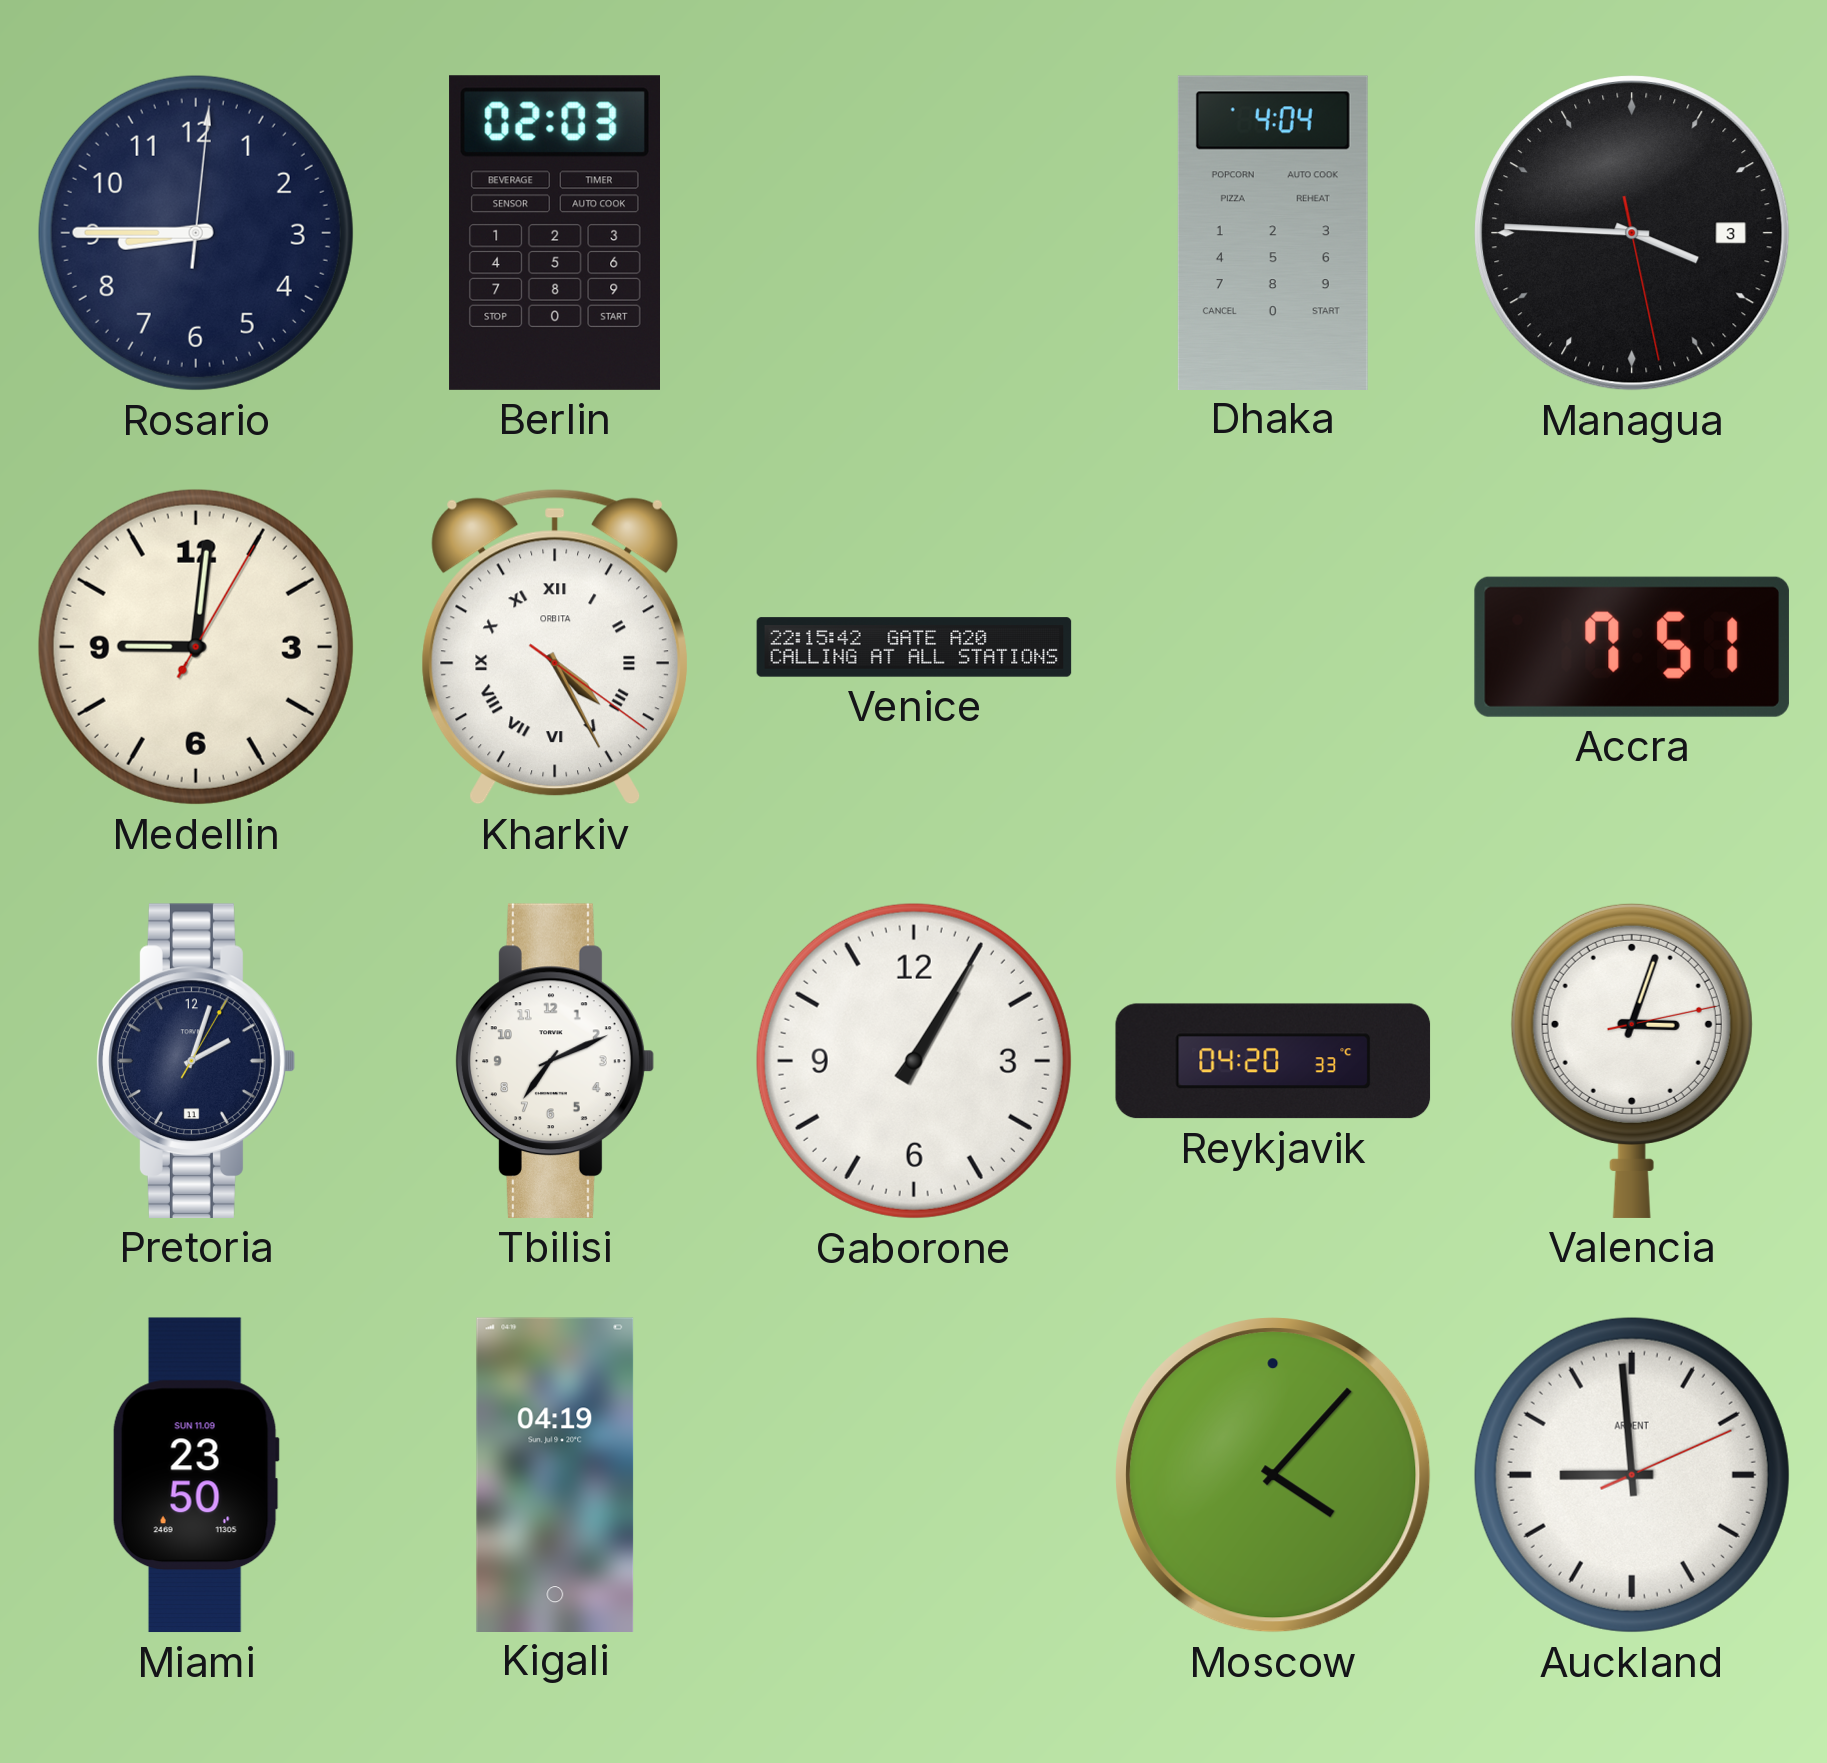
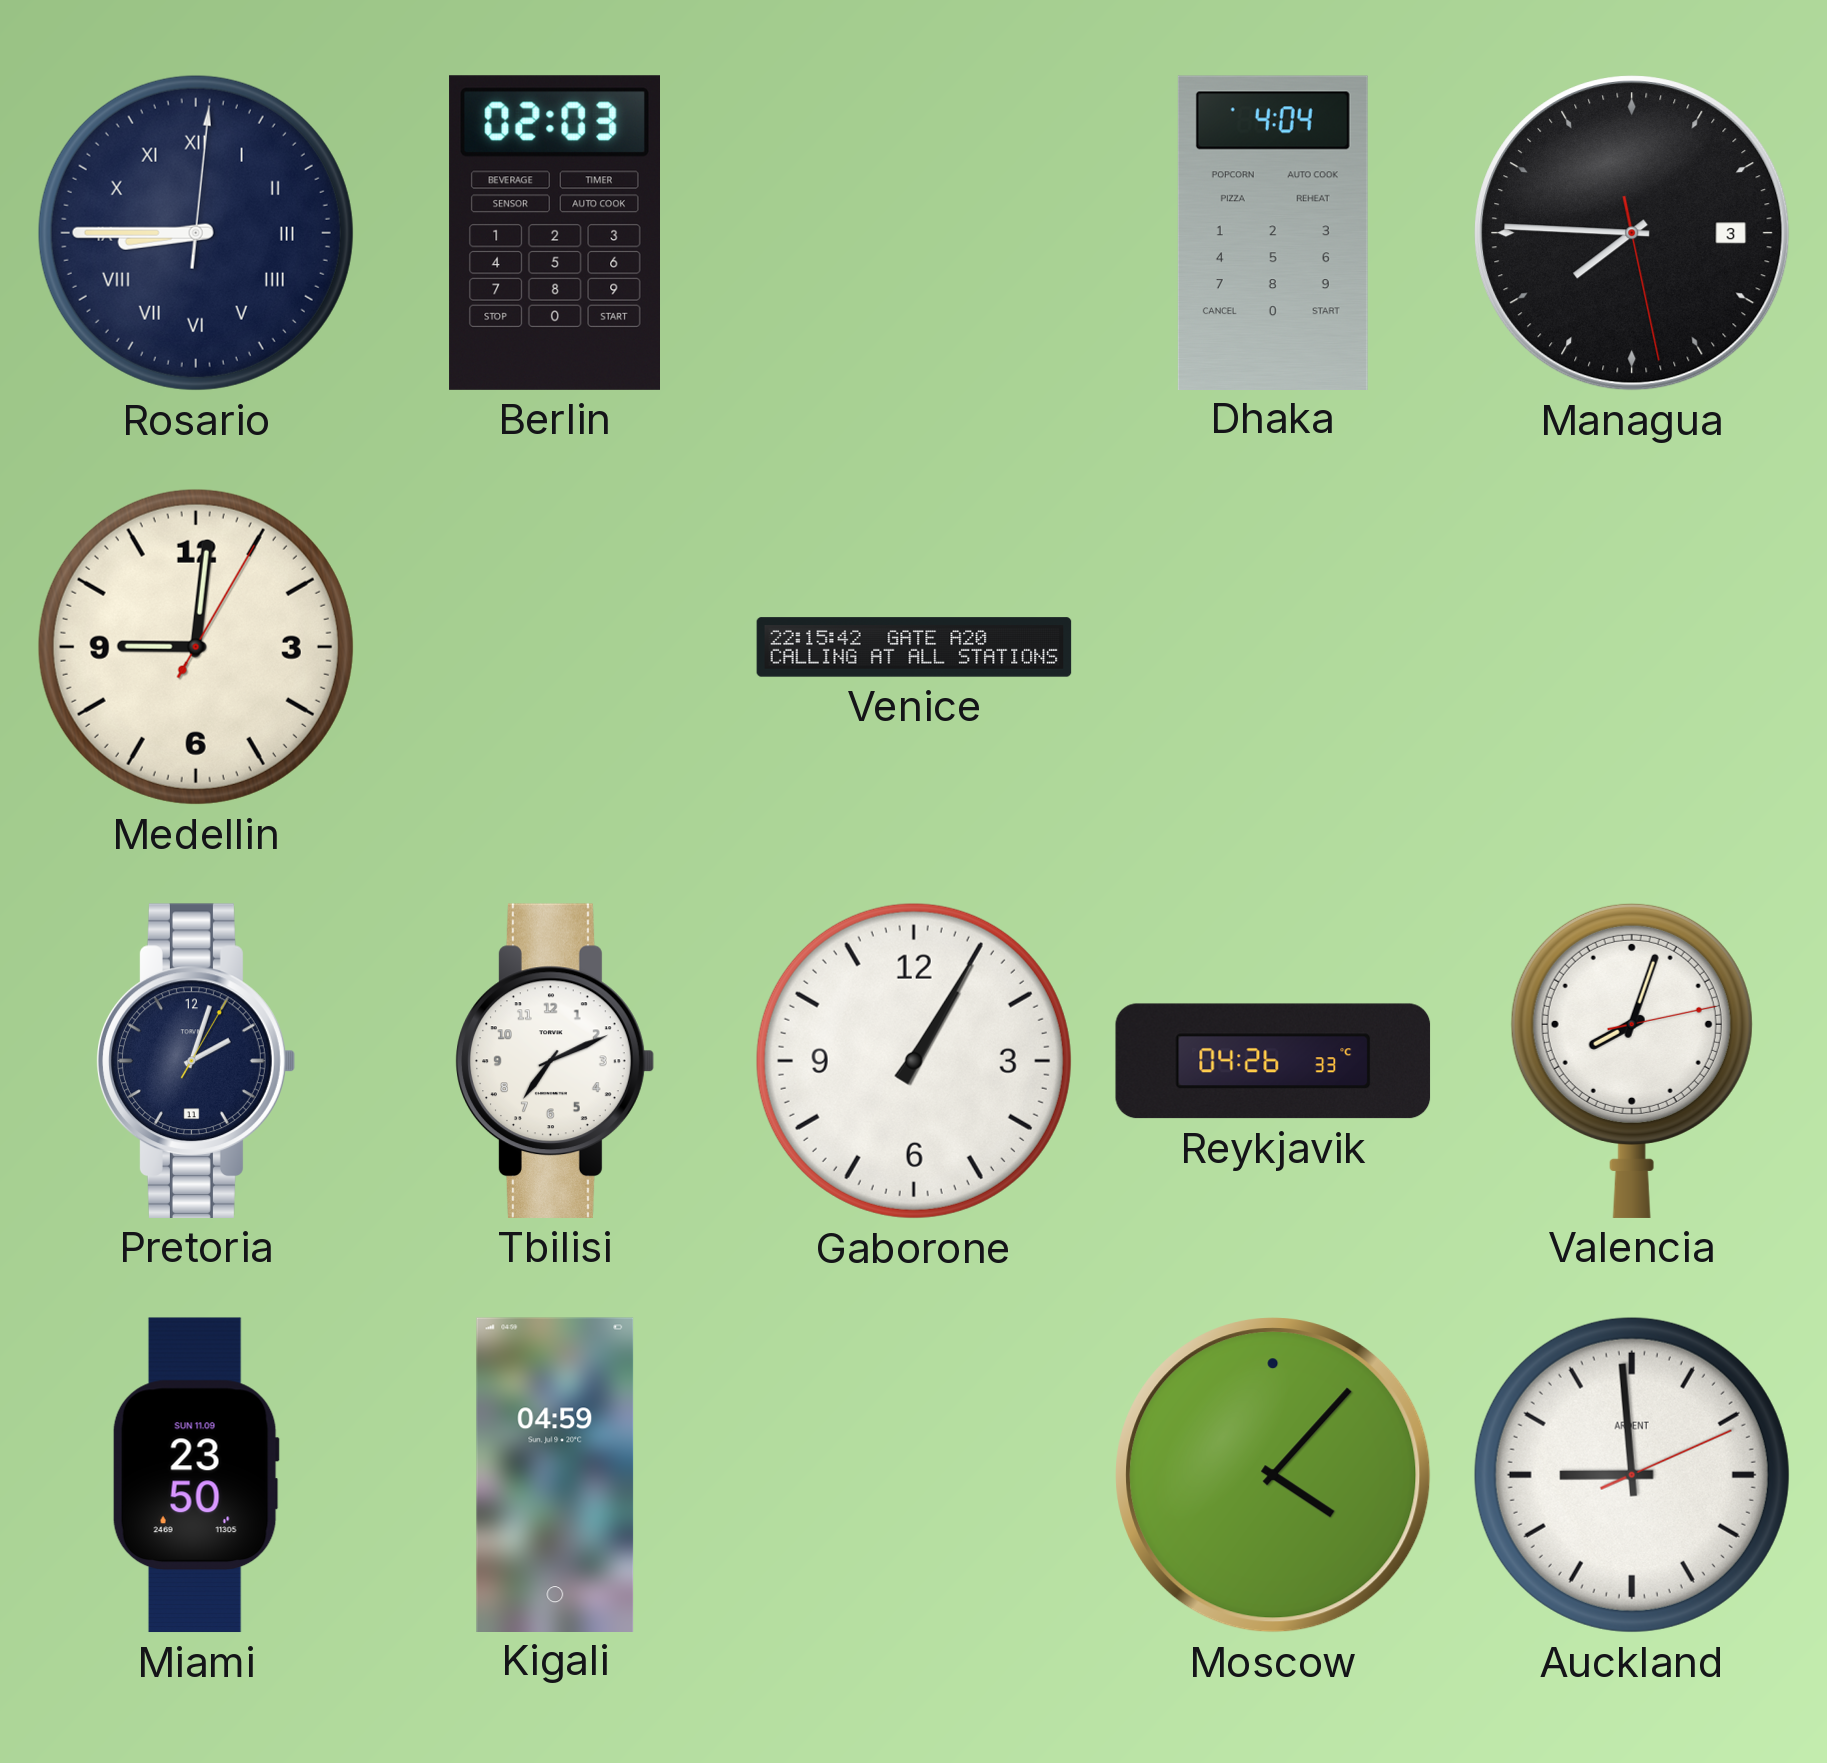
Rosario numerals: Arabic -> Roman
Managua: 3:45 -> 7:45
Kharkiv: 4:25 -> none
Accra: 7:51 -> none
Reykjavik: 04:20 -> 04:26
Valencia: 3:03 -> 8:03
Kigali: 04:19 -> 04:59
